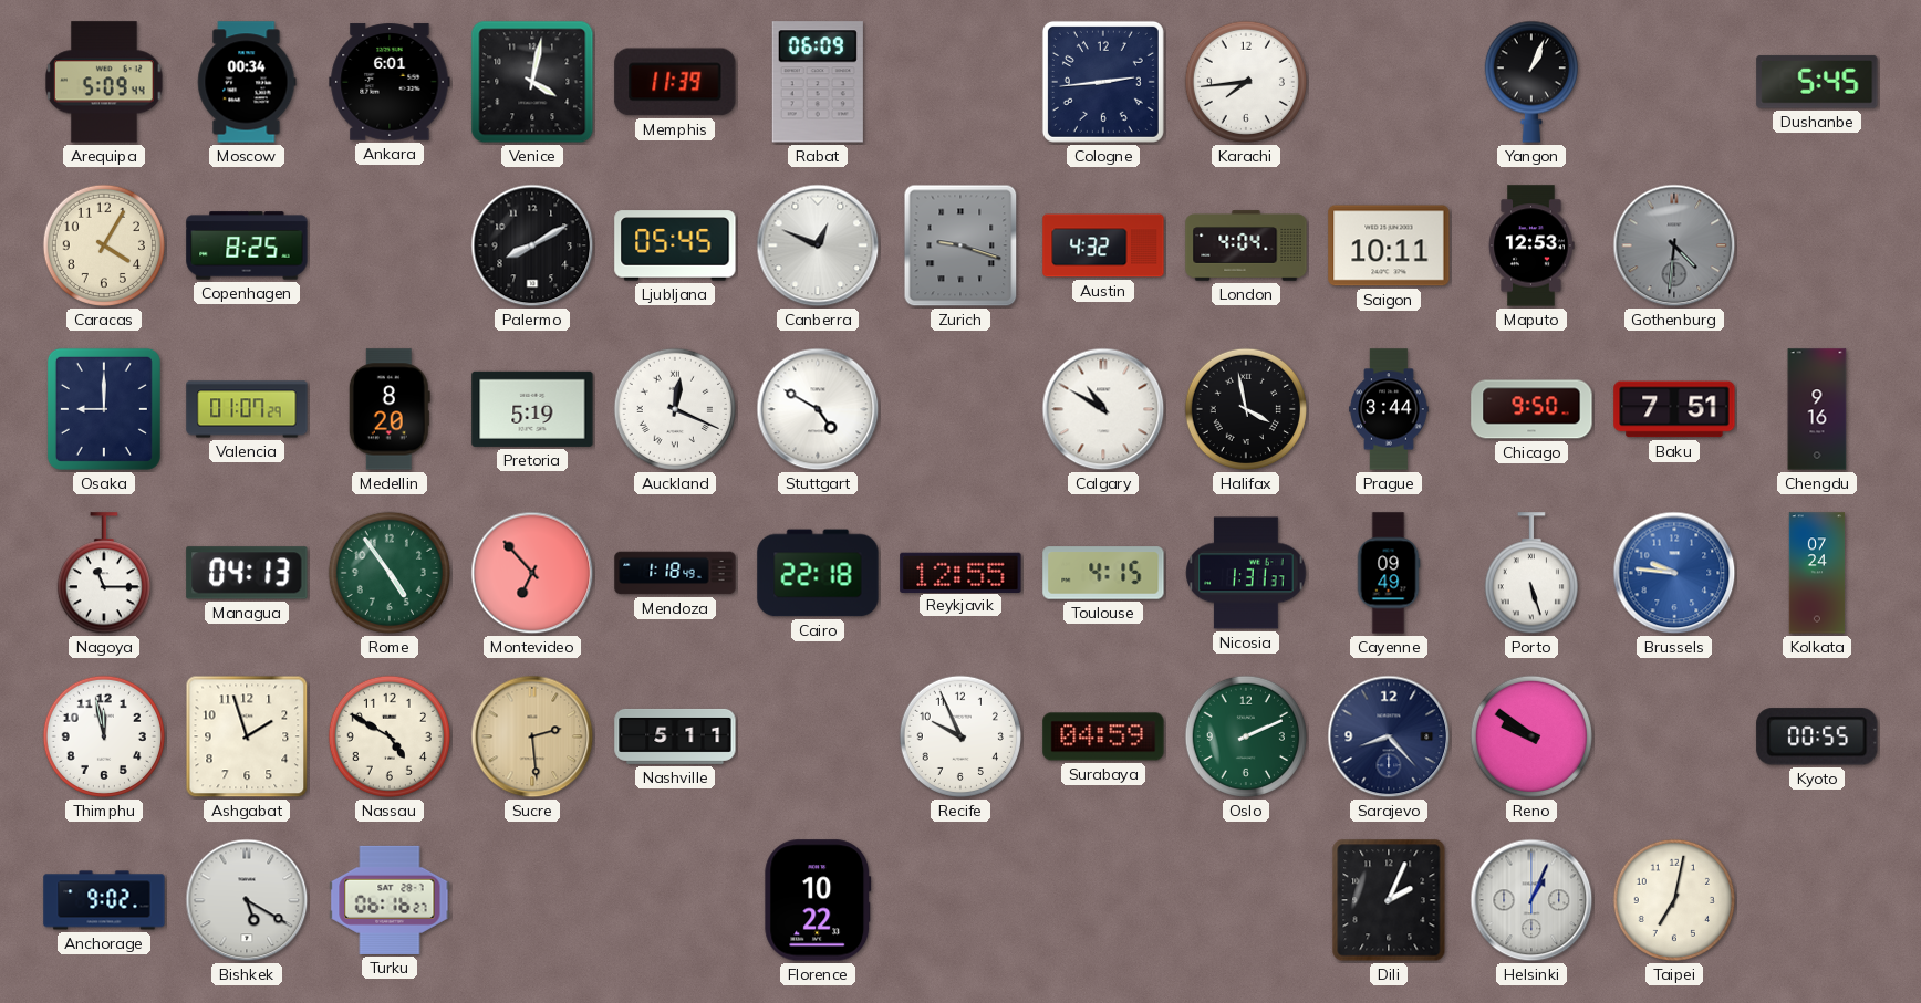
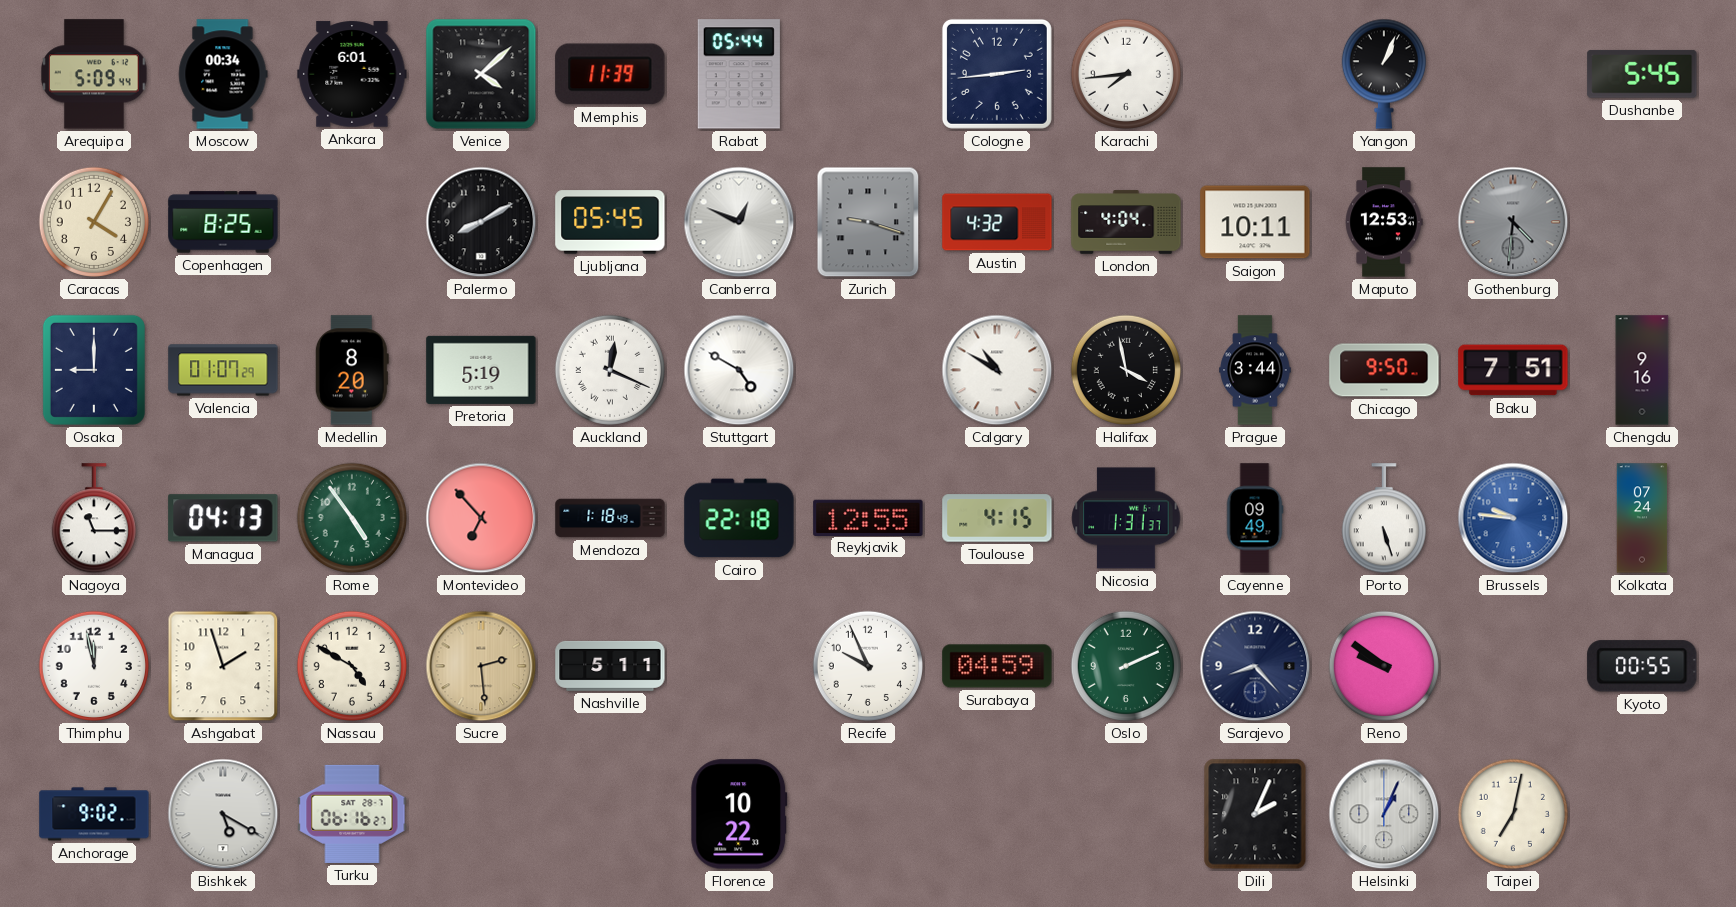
Venice: 4:02 -> 4:08
Rabat: 06:09 -> 05:44
